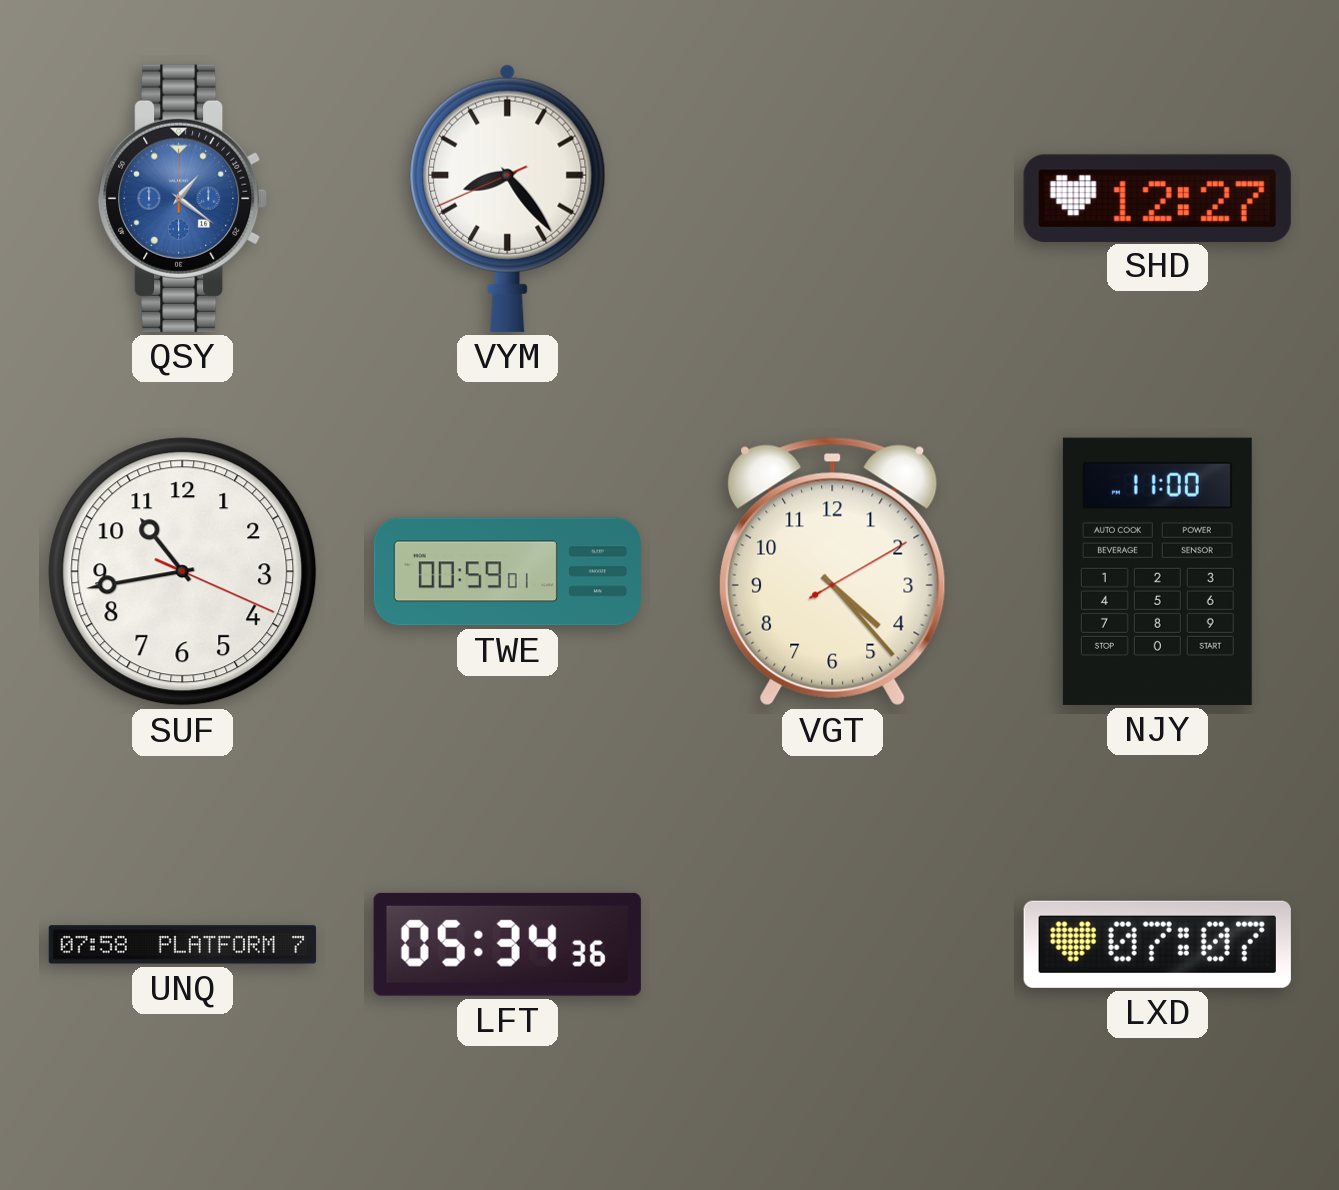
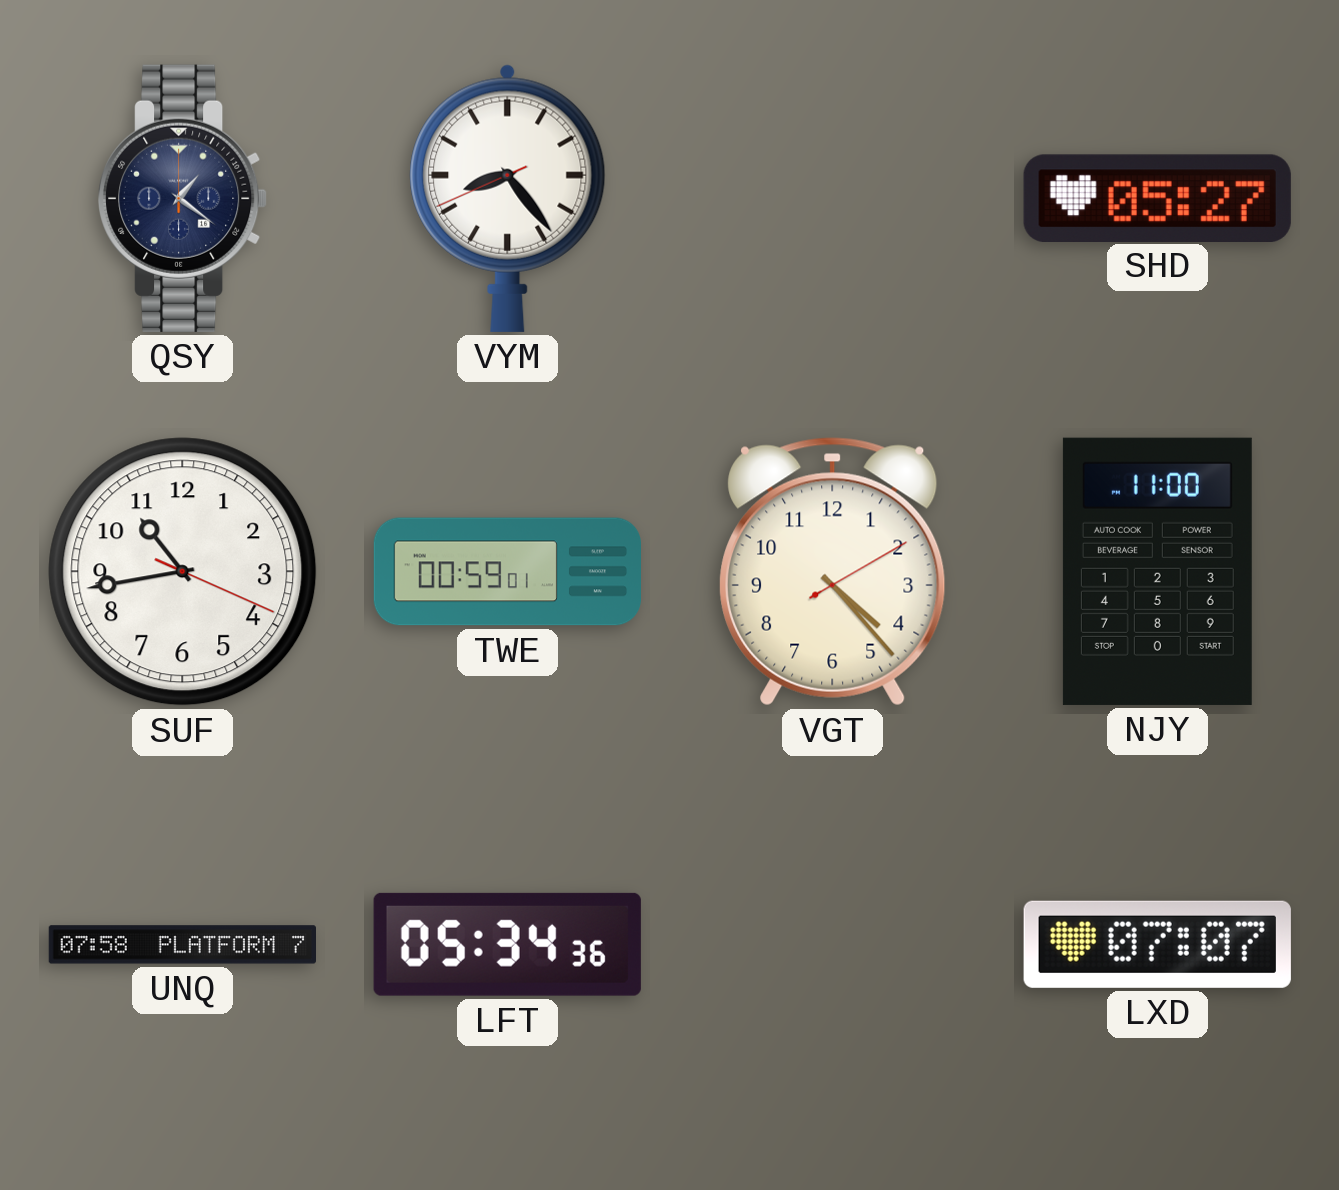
QSY dial: blue -> navy
SHD: 12:27 -> 05:27
